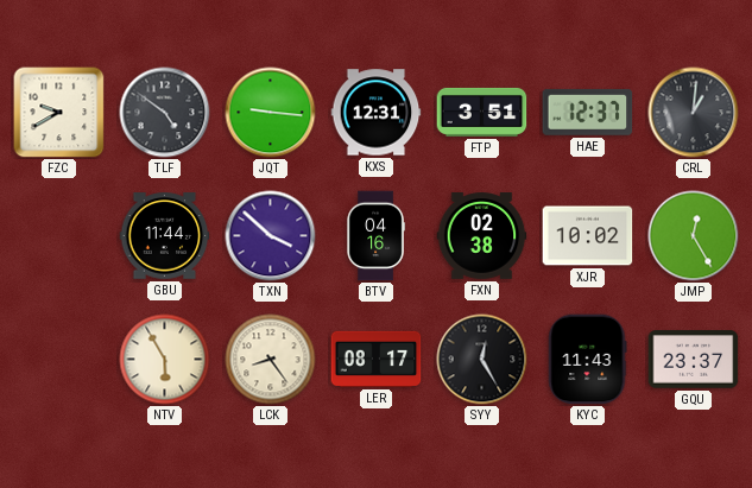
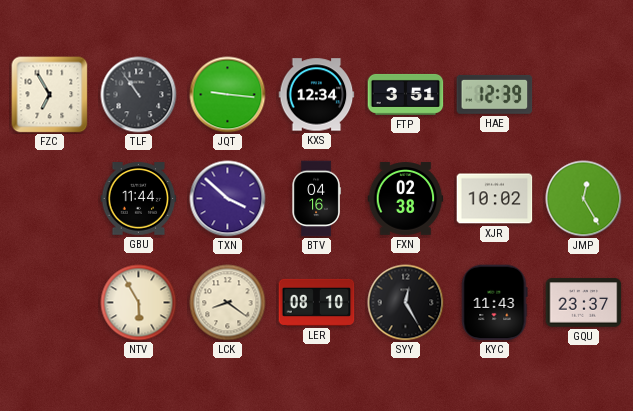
FZC: 9:40 -> 6:55
TLF: 4:51 -> 10:54
KXS: 12:31 -> 12:34
HAE: 12:37 -> 12:39
CRL: 1:01 -> none
LCK: 8:24 -> 8:21
LER: 08:17 -> 08:10
